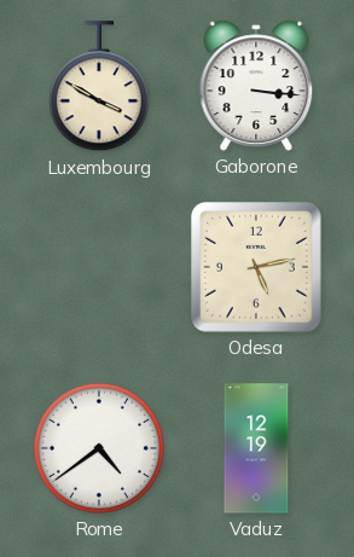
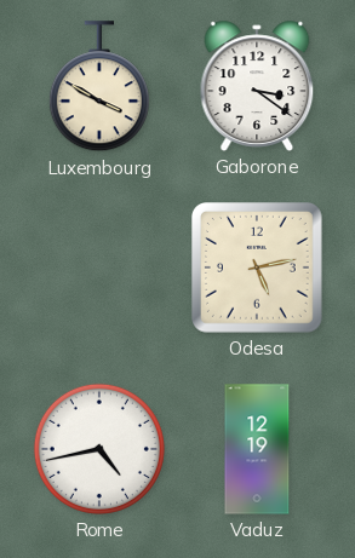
Gaborone: 3:16 -> 3:21
Rome: 4:39 -> 4:43
